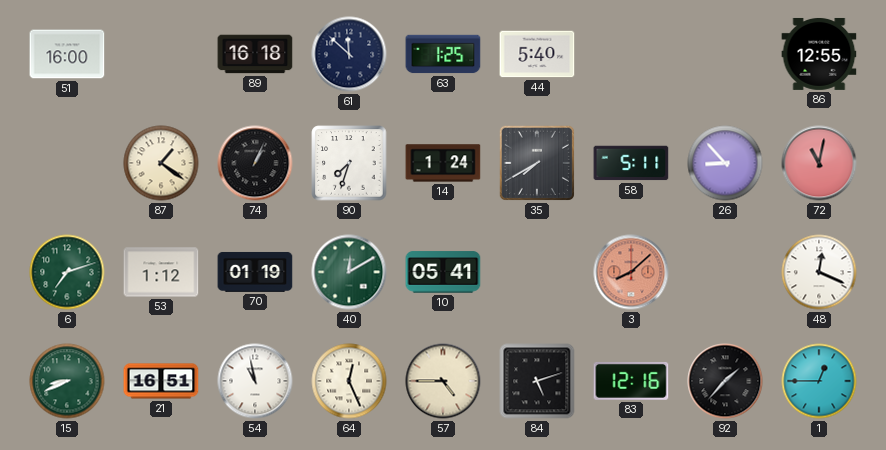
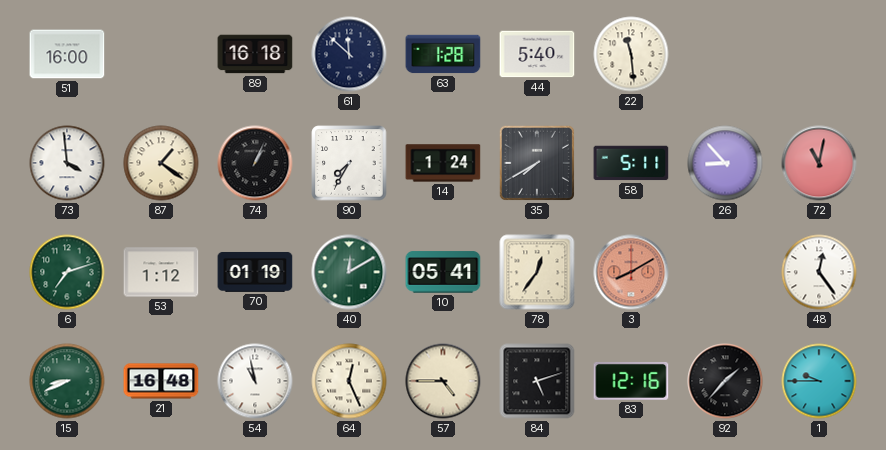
63: 1:25 -> 1:28
22: none -> 11:29
86: 12:55 -> none
73: none -> 3:59
90: 7:33 -> 7:35
78: none -> 12:36
3: 8:08 -> 8:10
48: 12:19 -> 12:24
21: 16:51 -> 16:48
1: 12:45 -> 9:45
